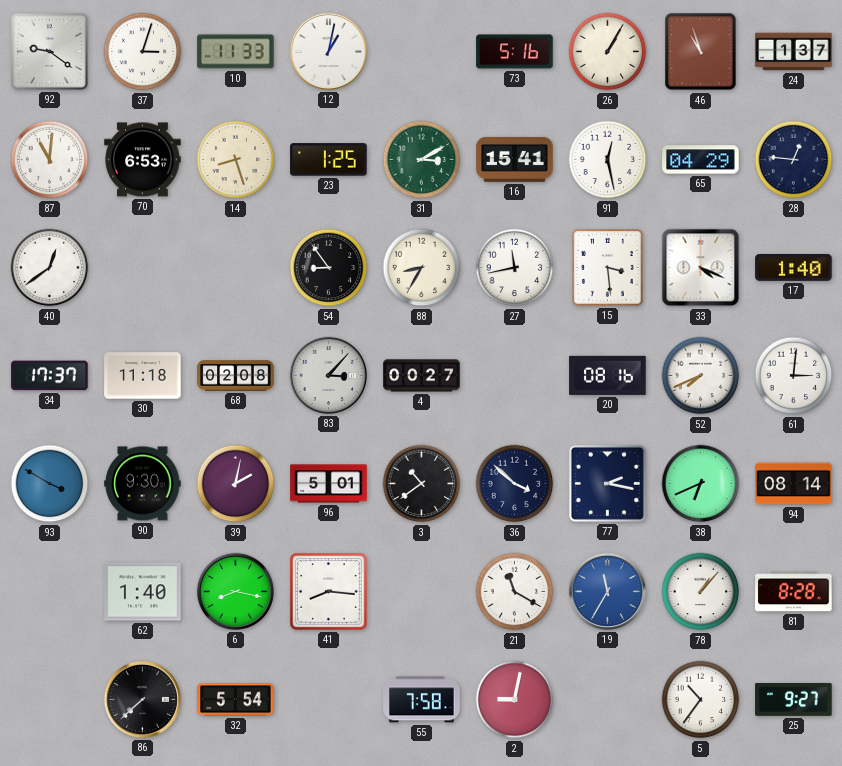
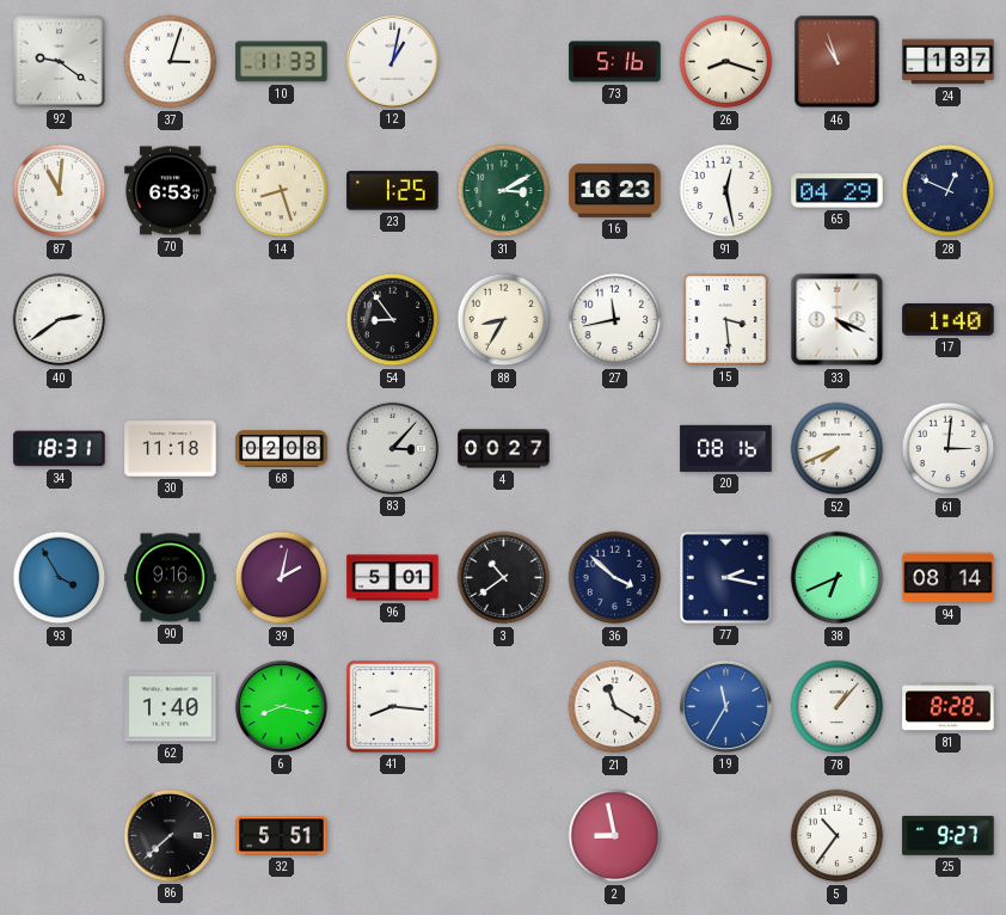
26: 1:05 -> 8:18
16: 15:41 -> 16:23
28: 12:46 -> 12:49
40: 12:39 -> 2:39
34: 17:37 -> 18:31
93: 3:50 -> 3:55
90: 9:30 -> 9:16
32: 5:54 -> 5:51
55: 7:58 -> none
2: 9:02 -> 8:58
